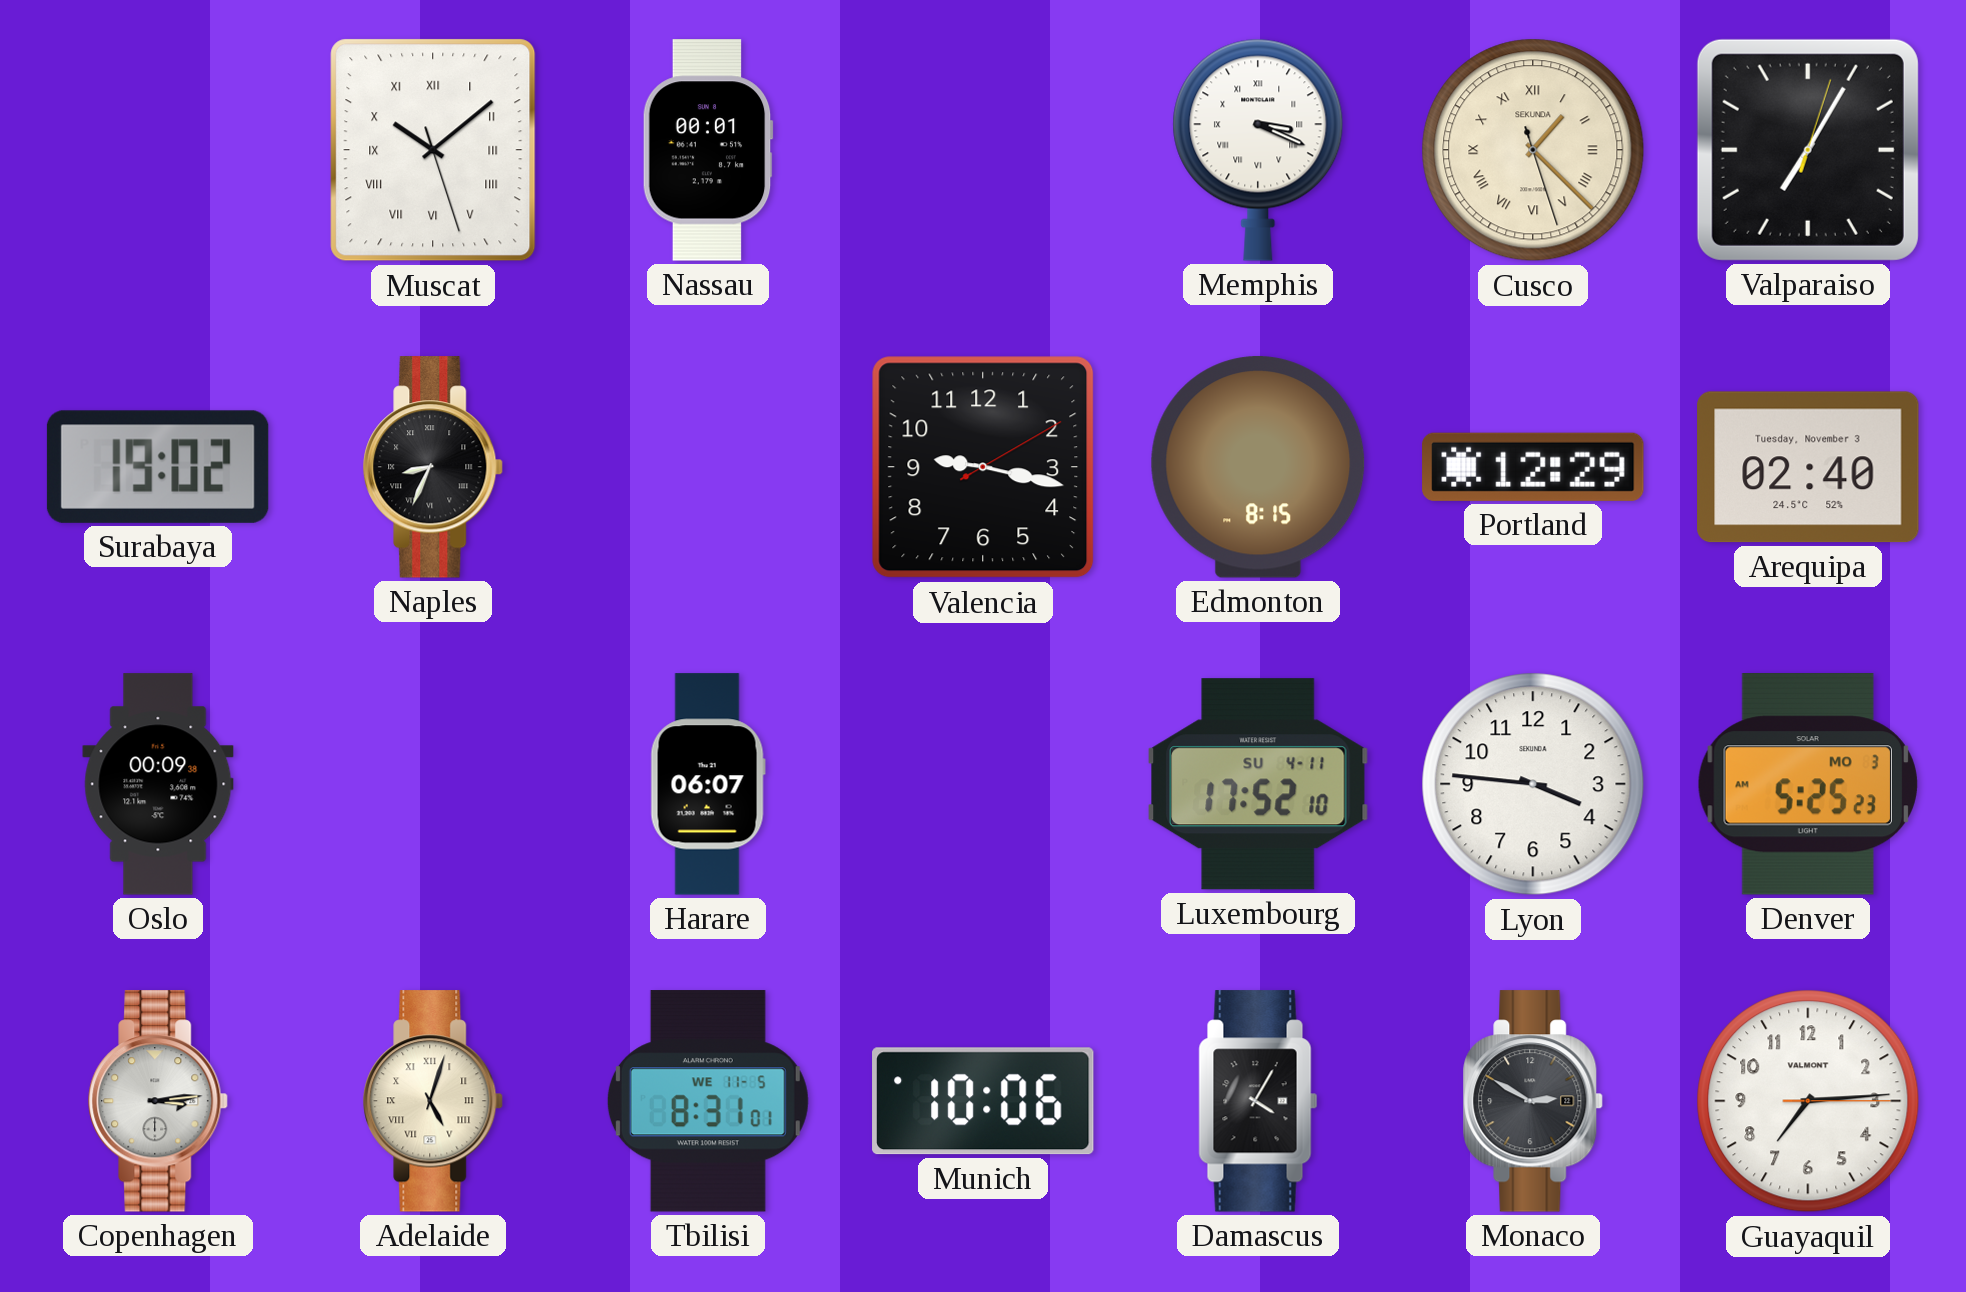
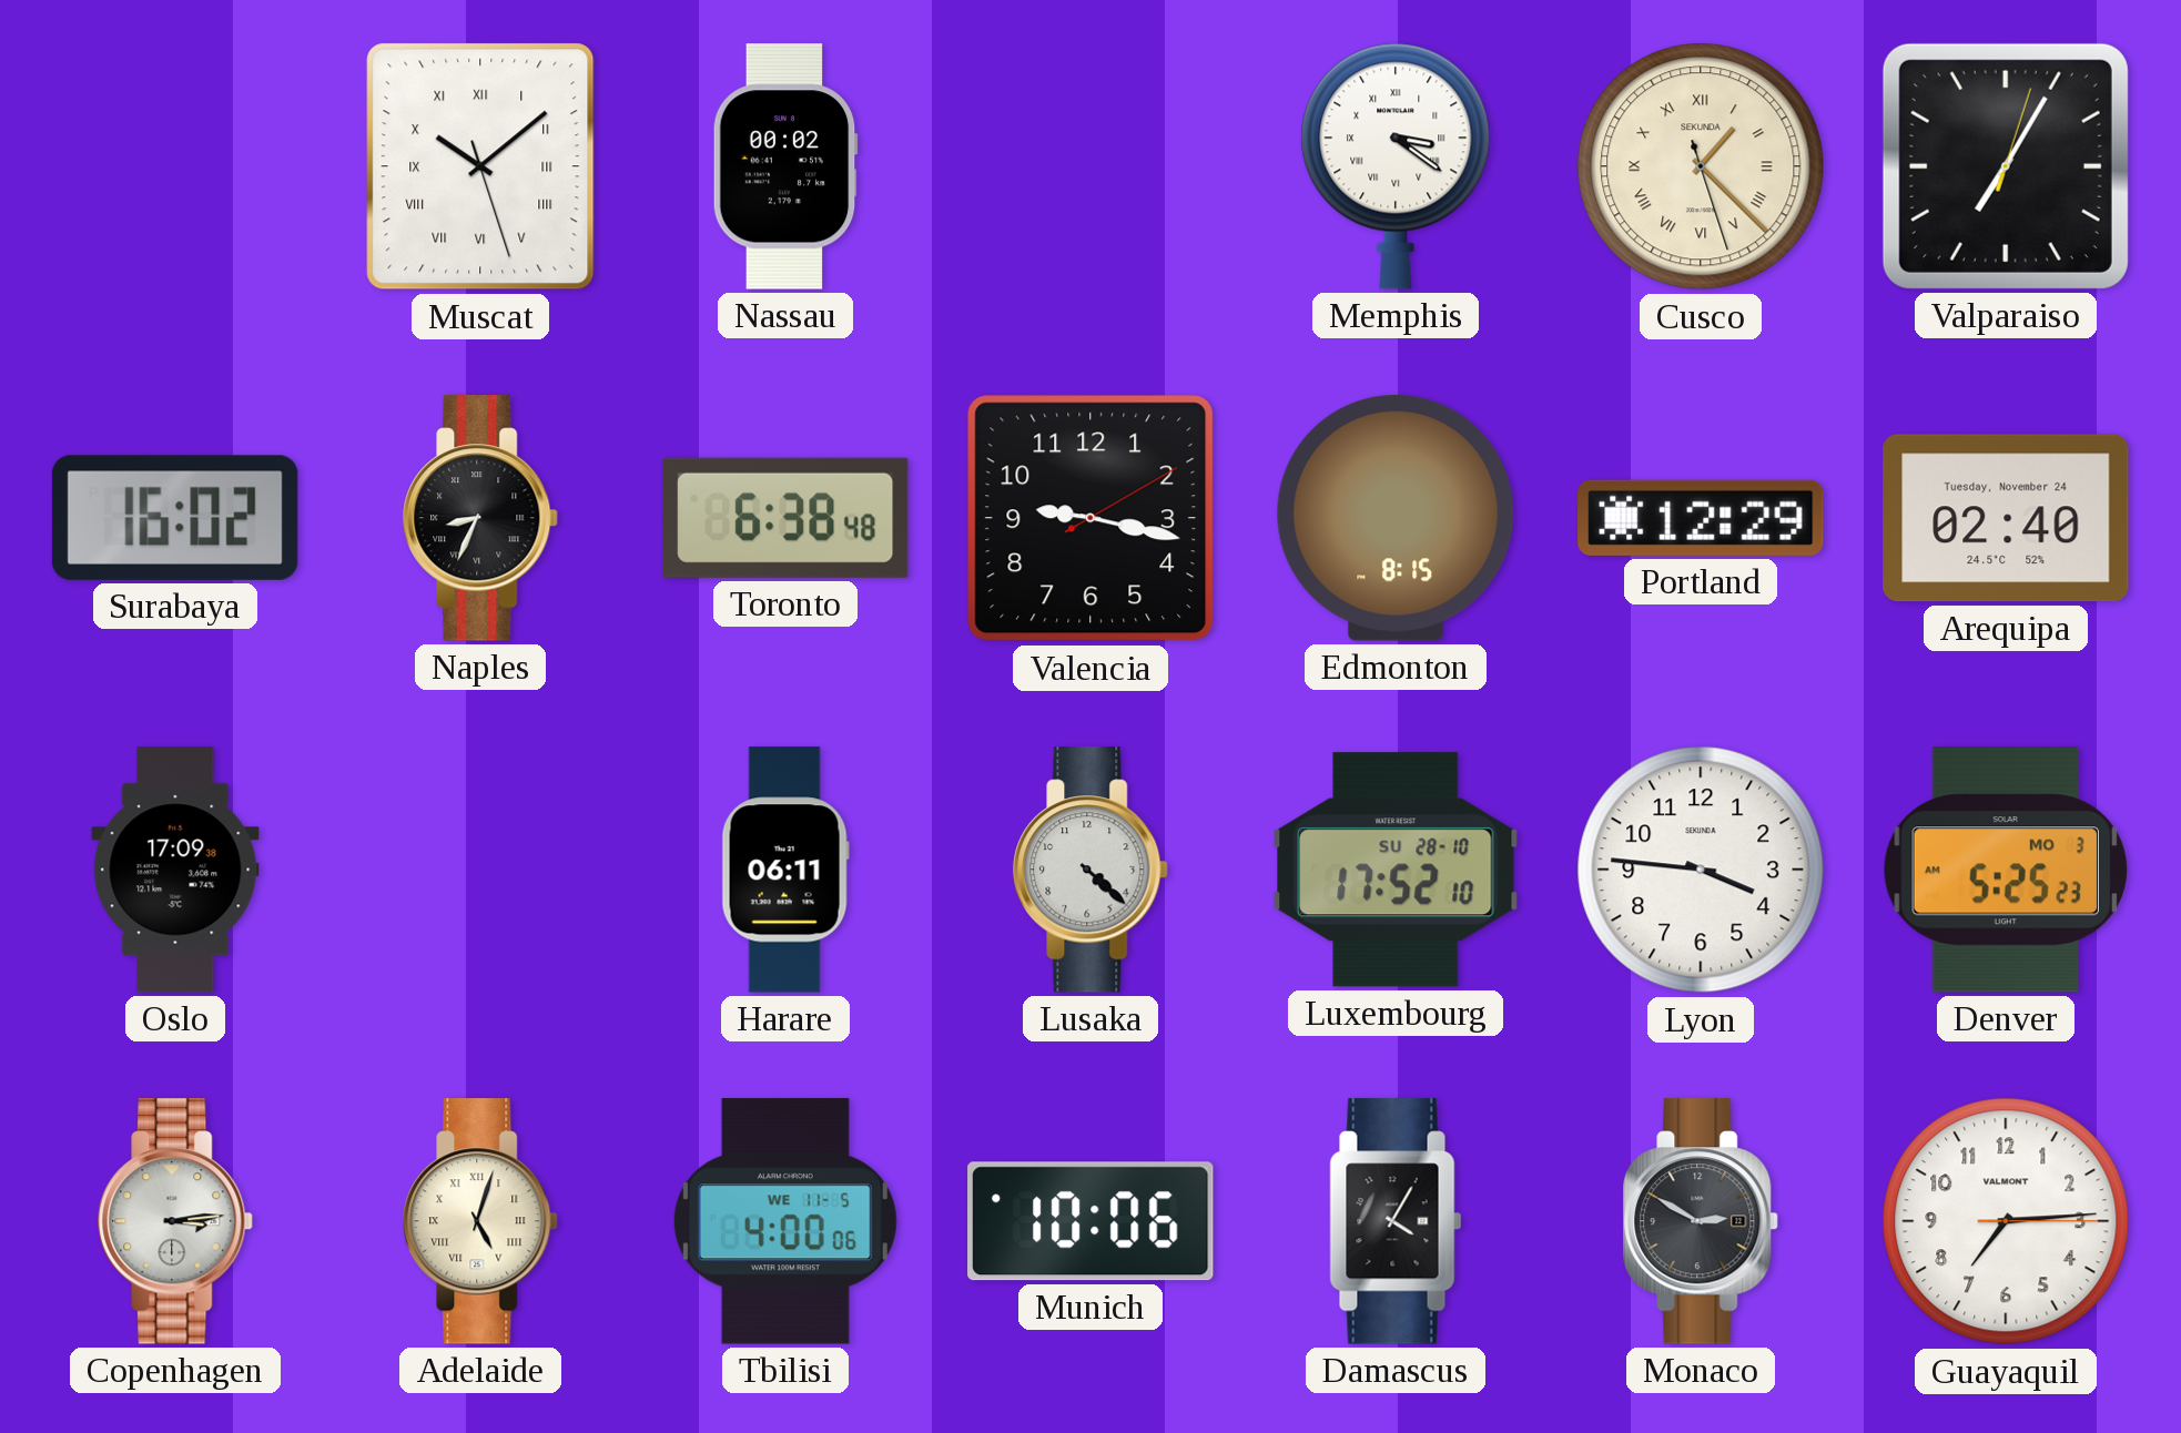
Nassau: 00:01 -> 00:02
Memphis: 3:19 -> 3:21
Surabaya: 19:02 -> 16:02
Toronto: none -> 6:38
Arequipa date: Tuesday, November 3 -> Tuesday, November 24
Oslo: 00:09 -> 17:09
Harare: 06:07 -> 06:11
Lusaka: none -> 4:22
Luxembourg date: SU 4-11 -> SU 28-10
Tbilisi: 8:31 -> 4:00
